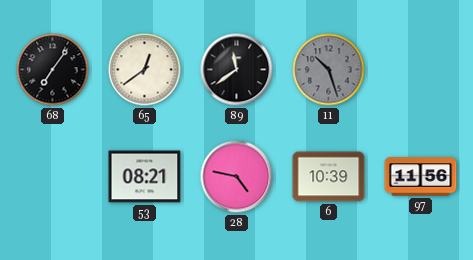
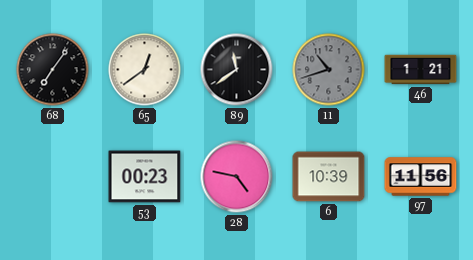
11: 10:27 -> 10:42
46: none -> 1:21
53: 08:21 -> 00:23
